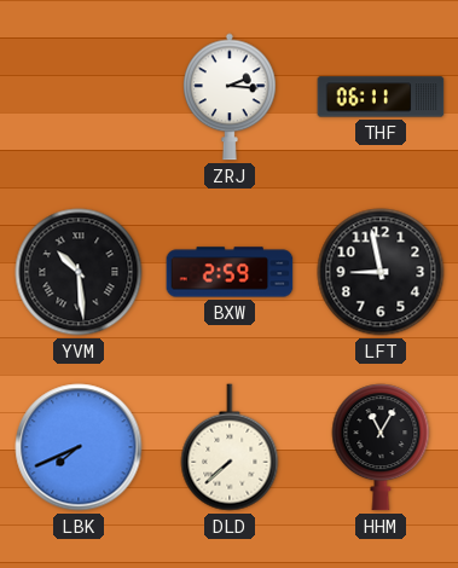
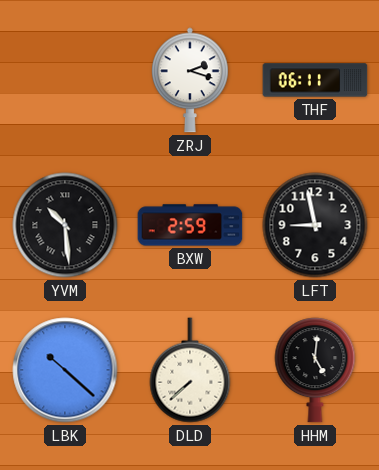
ZRJ: 2:16 -> 2:18
LBK: 7:41 -> 10:22
HHM: 11:05 -> 5:01
